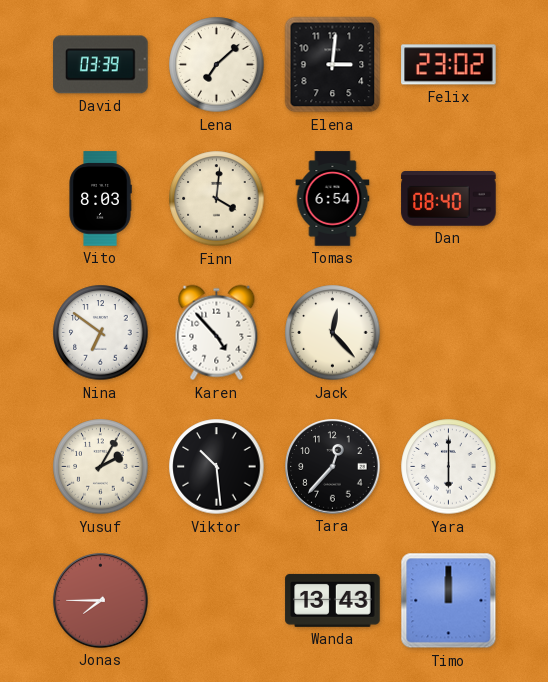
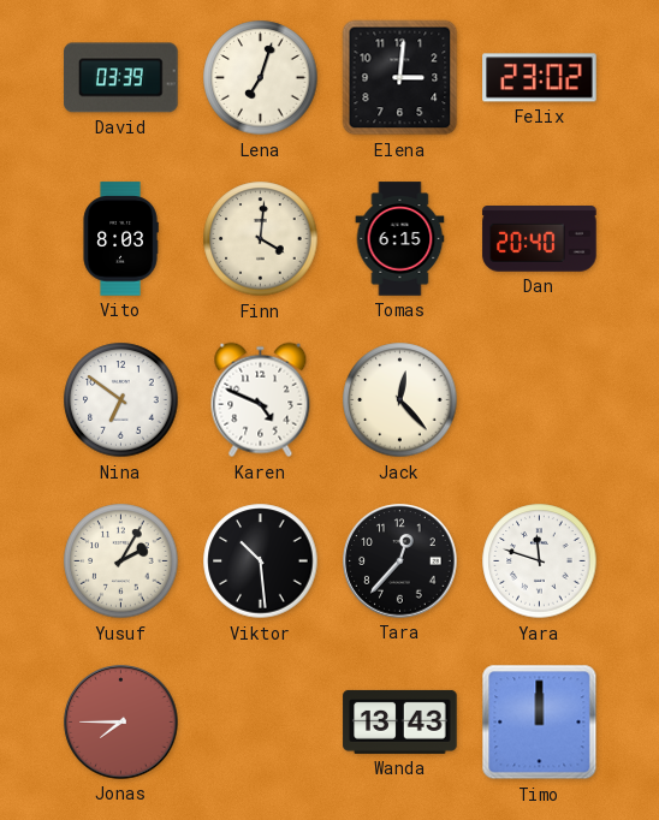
Lena: 7:08 -> 7:03
Tomas: 6:54 -> 6:15
Dan: 08:40 -> 20:40
Karen: 4:53 -> 4:49
Yara: 6:00 -> 11:48
